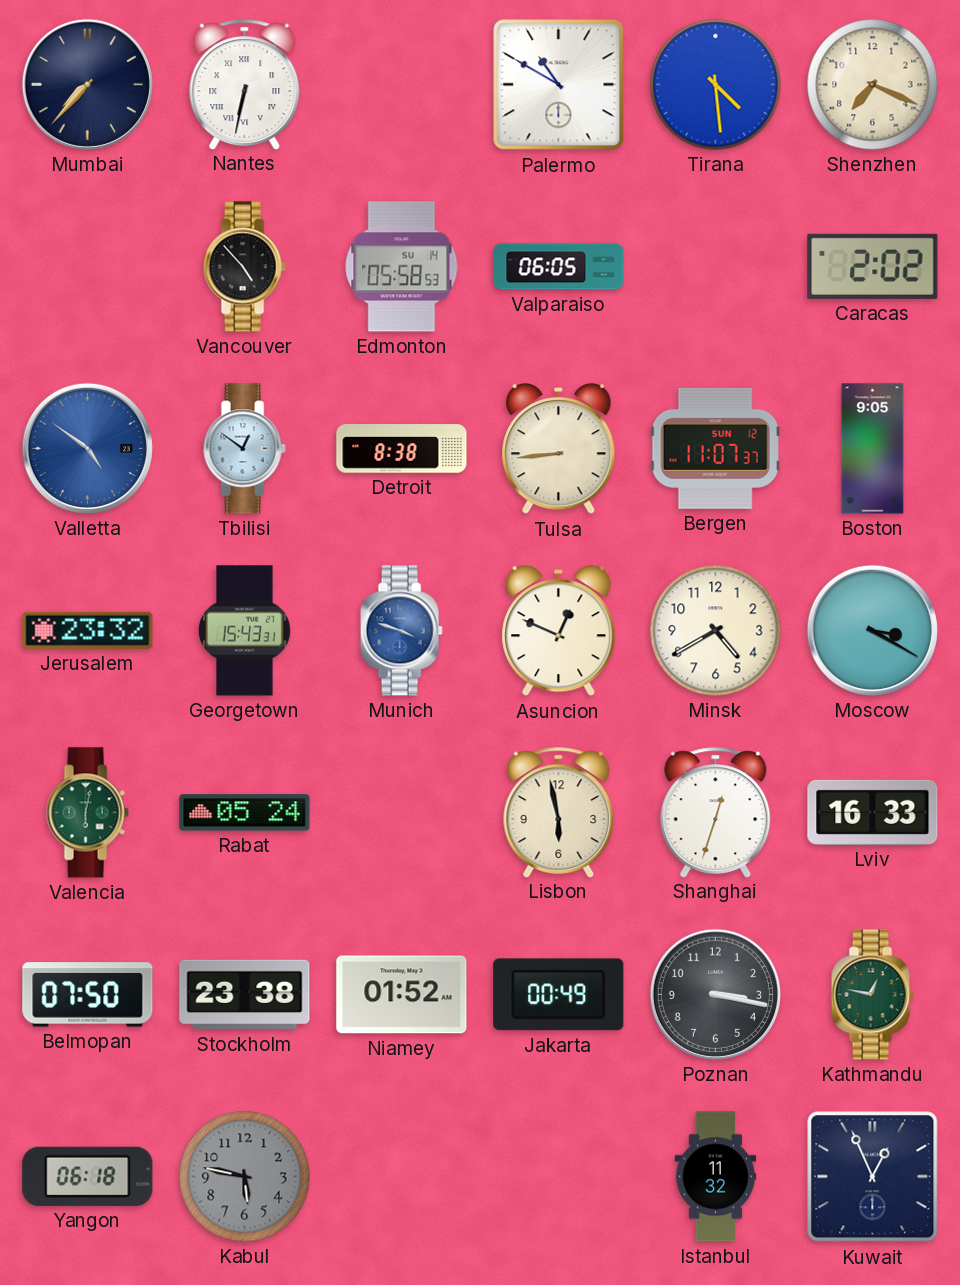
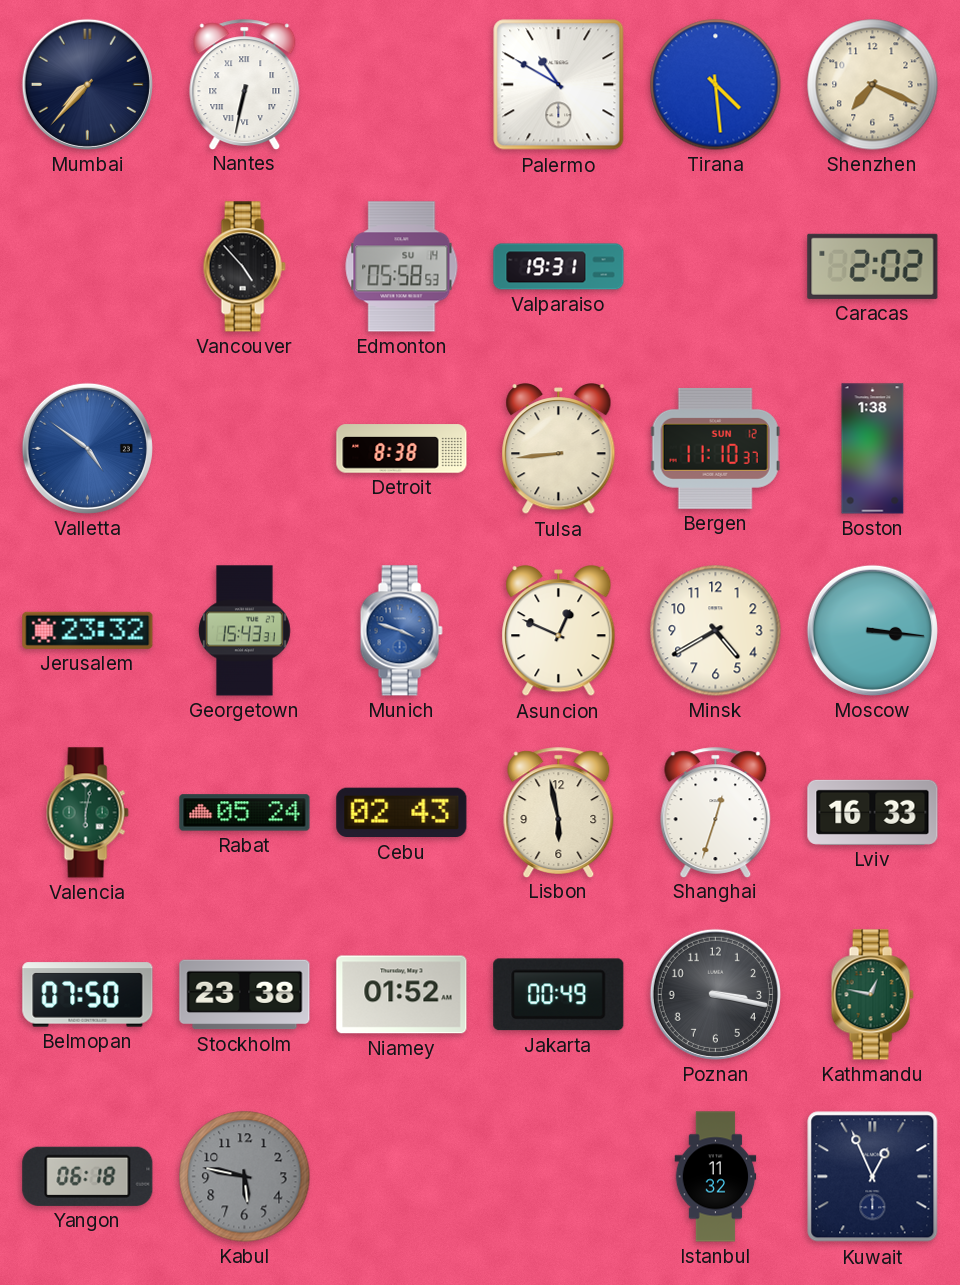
Valparaiso: 06:05 -> 19:31
Tbilisi: 12:51 -> none
Bergen: 11:07 -> 11:10
Boston: 9:05 -> 1:38
Moscow: 3:20 -> 3:16
Cebu: none -> 02:43
